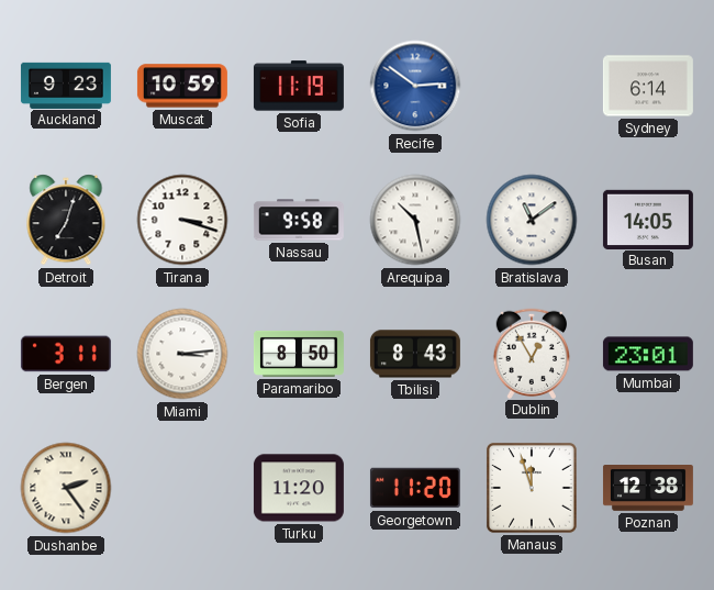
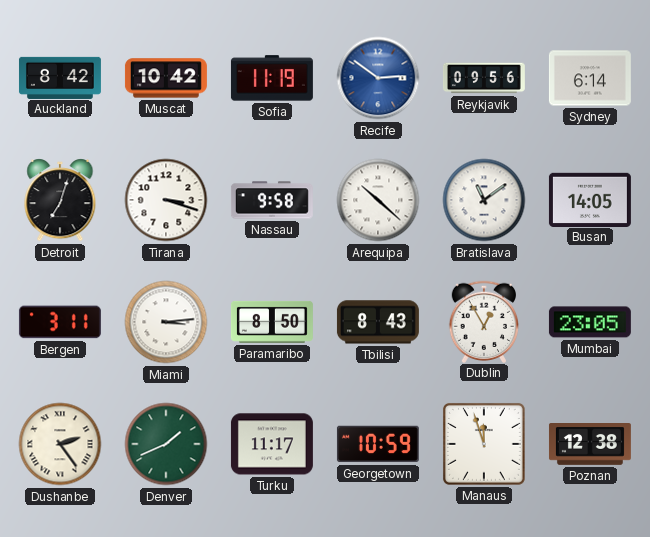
Auckland: 9:23 -> 8:42
Muscat: 10:59 -> 10:42
Reykjavik: none -> 09:56
Arequipa: 10:28 -> 10:22
Mumbai: 23:01 -> 23:05
Denver: none -> 1:41
Turku: 11:20 -> 11:17
Georgetown: 11:20 -> 10:59
